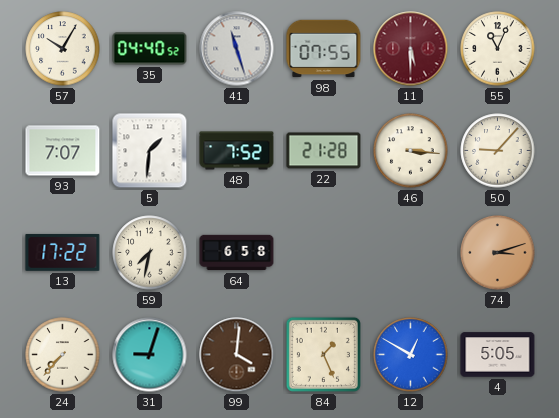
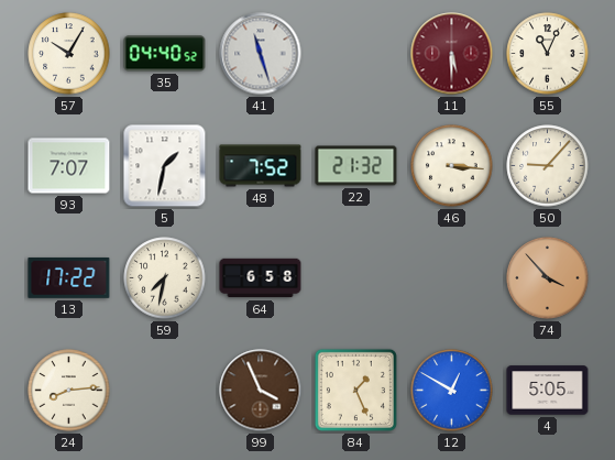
98: 07:55 -> none
5: 1:31 -> 1:32
22: 21:28 -> 21:32
74: 3:12 -> 3:53
24: 7:37 -> 8:14
31: 9:03 -> none
99: 4:01 -> 3:56
